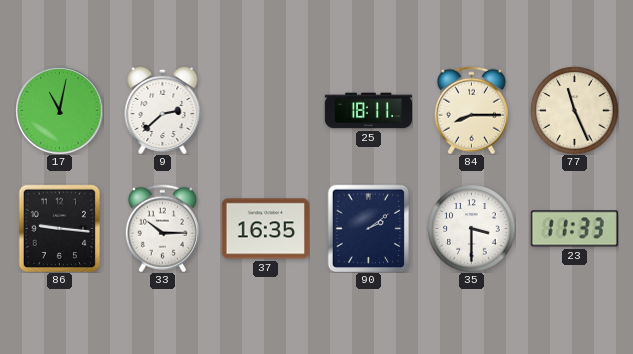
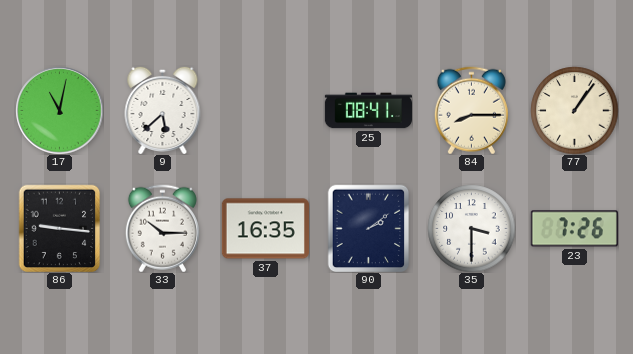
9: 2:38 -> 5:38
25: 18:11 -> 08:41
77: 11:26 -> 1:06
23: 11:33 -> 7:26
